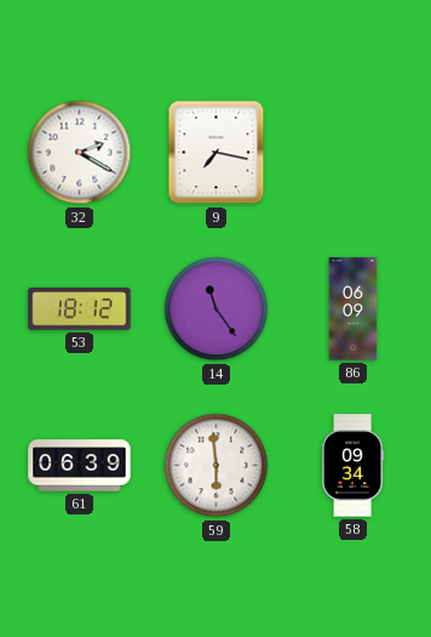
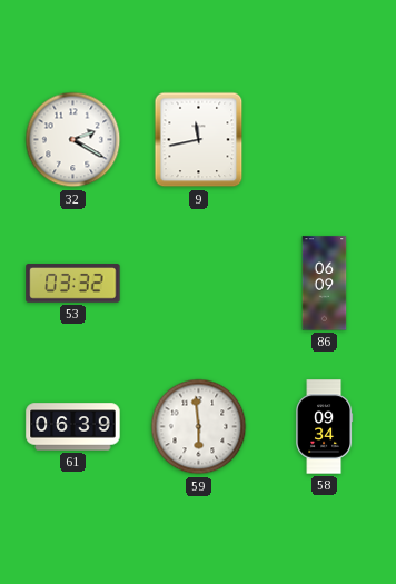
9: 7:17 -> 11:43
53: 18:12 -> 03:32
14: 11:24 -> none
